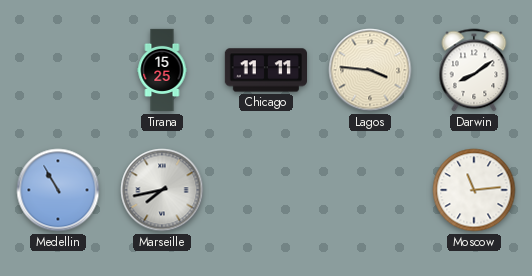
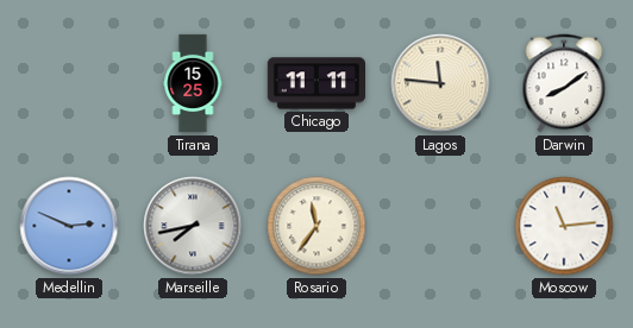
Lagos: 3:46 -> 11:46
Medellin: 10:55 -> 2:49
Rosario: none -> 11:36
